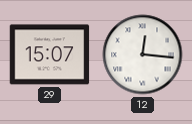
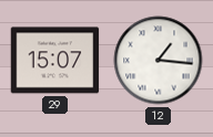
12: 12:16 -> 1:16
